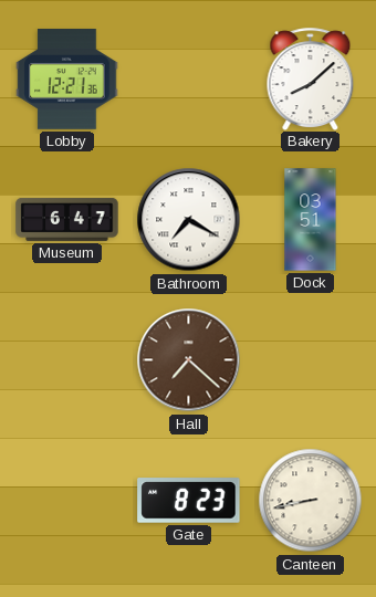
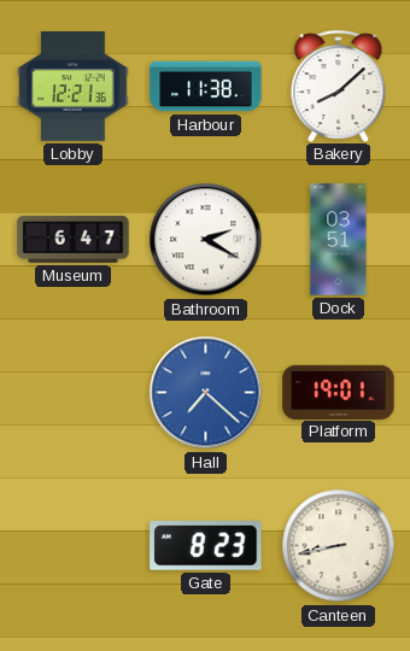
Harbour: none -> 11:38
Bathroom: 7:20 -> 2:20
Hall dial: brown -> blue
Platform: none -> 19:01
